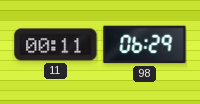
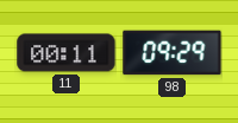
98: 06:29 -> 09:29
